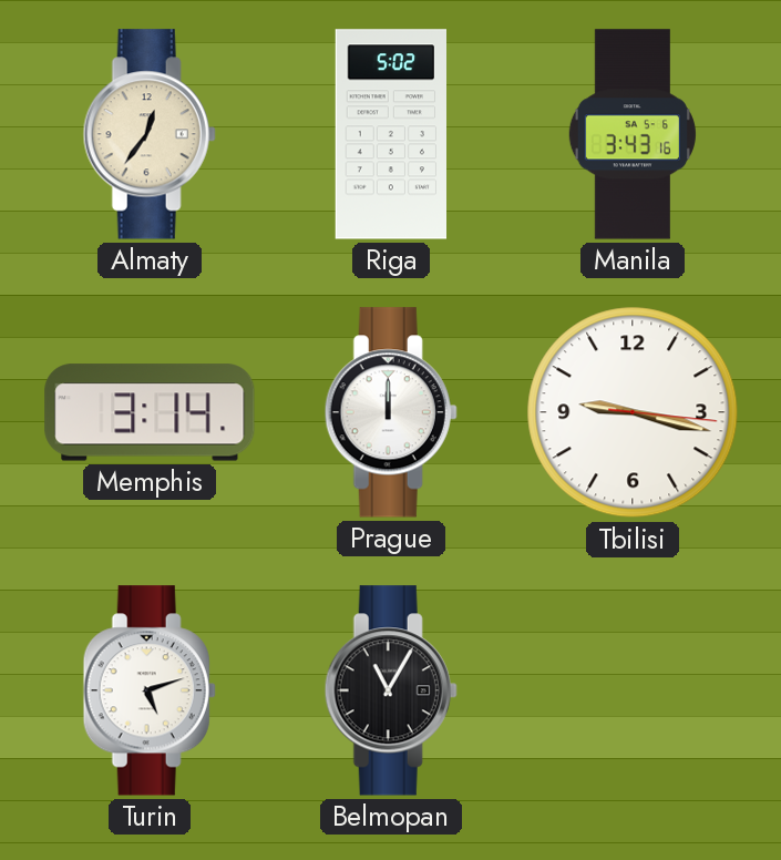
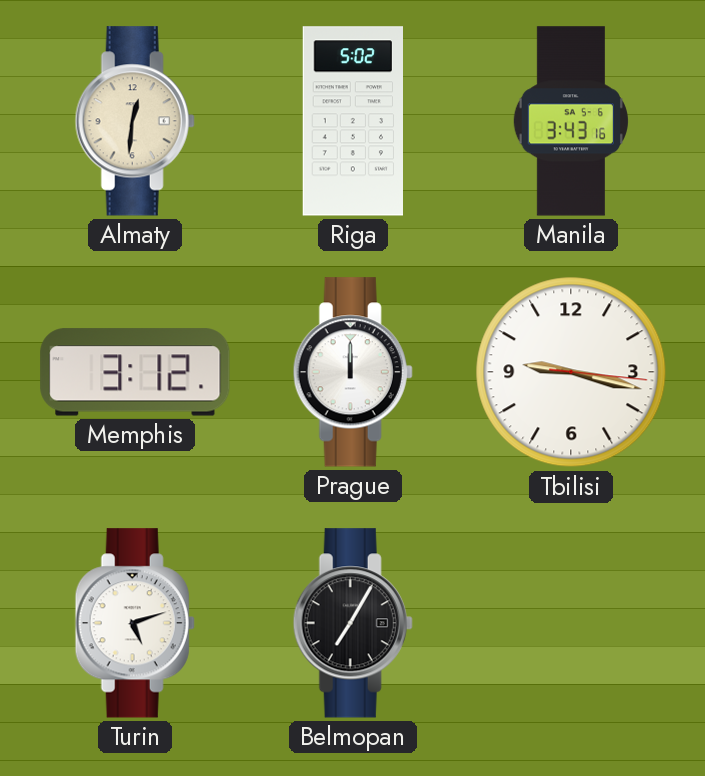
Almaty: 12:36 -> 12:31
Memphis: 3:14 -> 3:12
Belmopan: 11:05 -> 7:05
